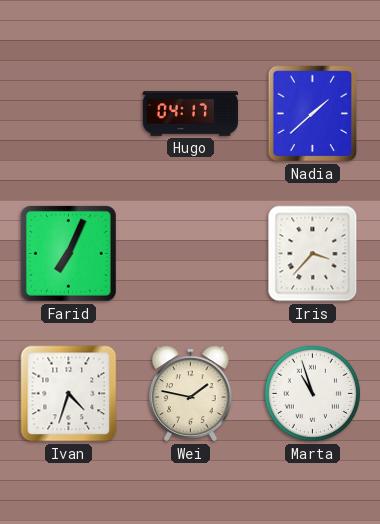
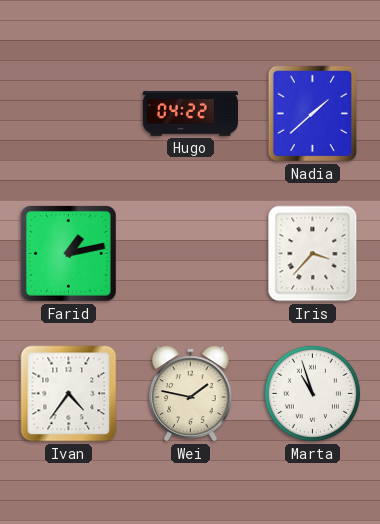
Hugo: 04:17 -> 04:22
Farid: 7:04 -> 1:13
Ivan: 4:33 -> 4:36
